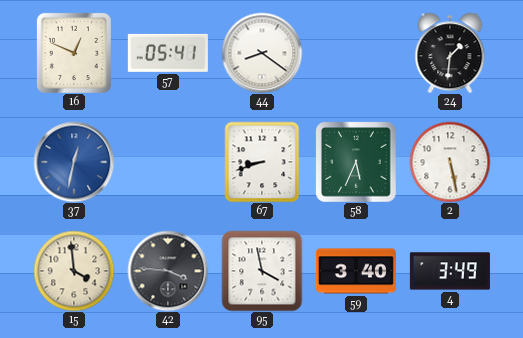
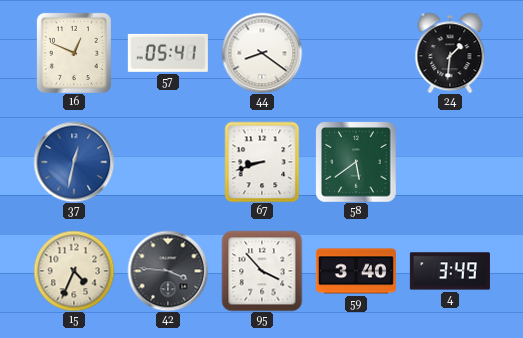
58: 5:34 -> 5:39
2: 5:28 -> none
15: 3:59 -> 4:34
95: 3:58 -> 3:53
